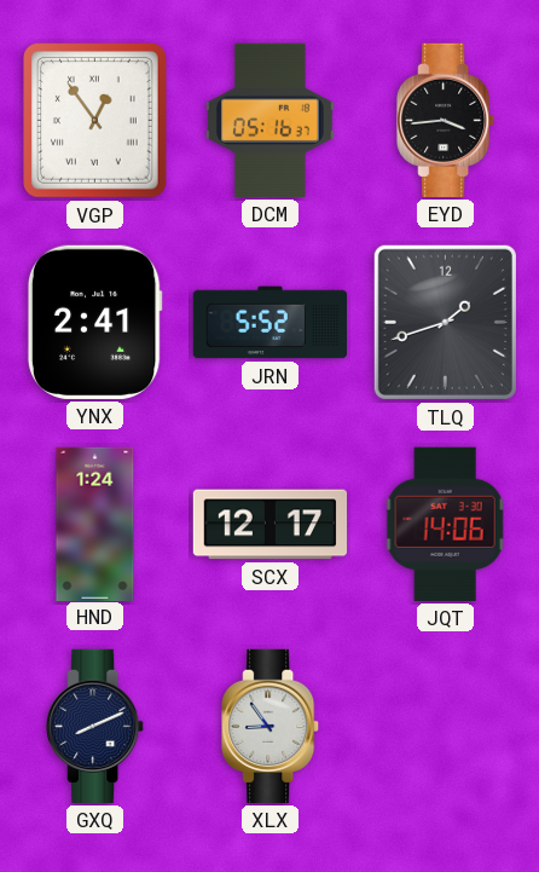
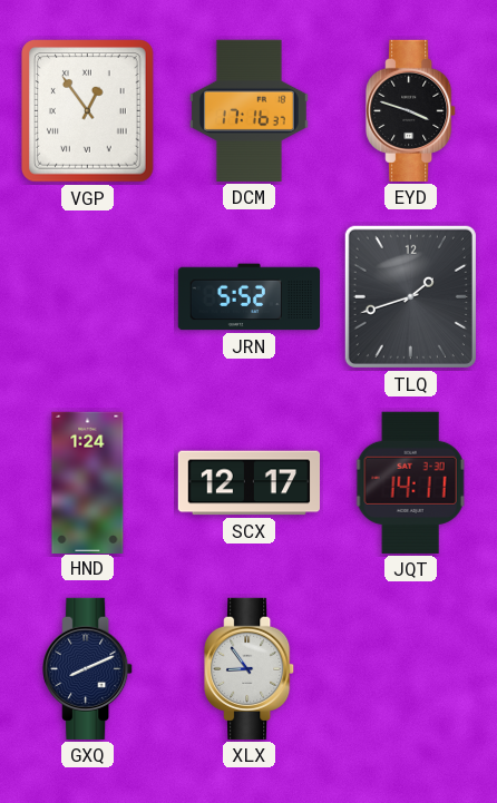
DCM: 05:16 -> 17:16
EYD: 3:44 -> 3:48
YNX: 2:41 -> none
JQT: 14:06 -> 14:11
